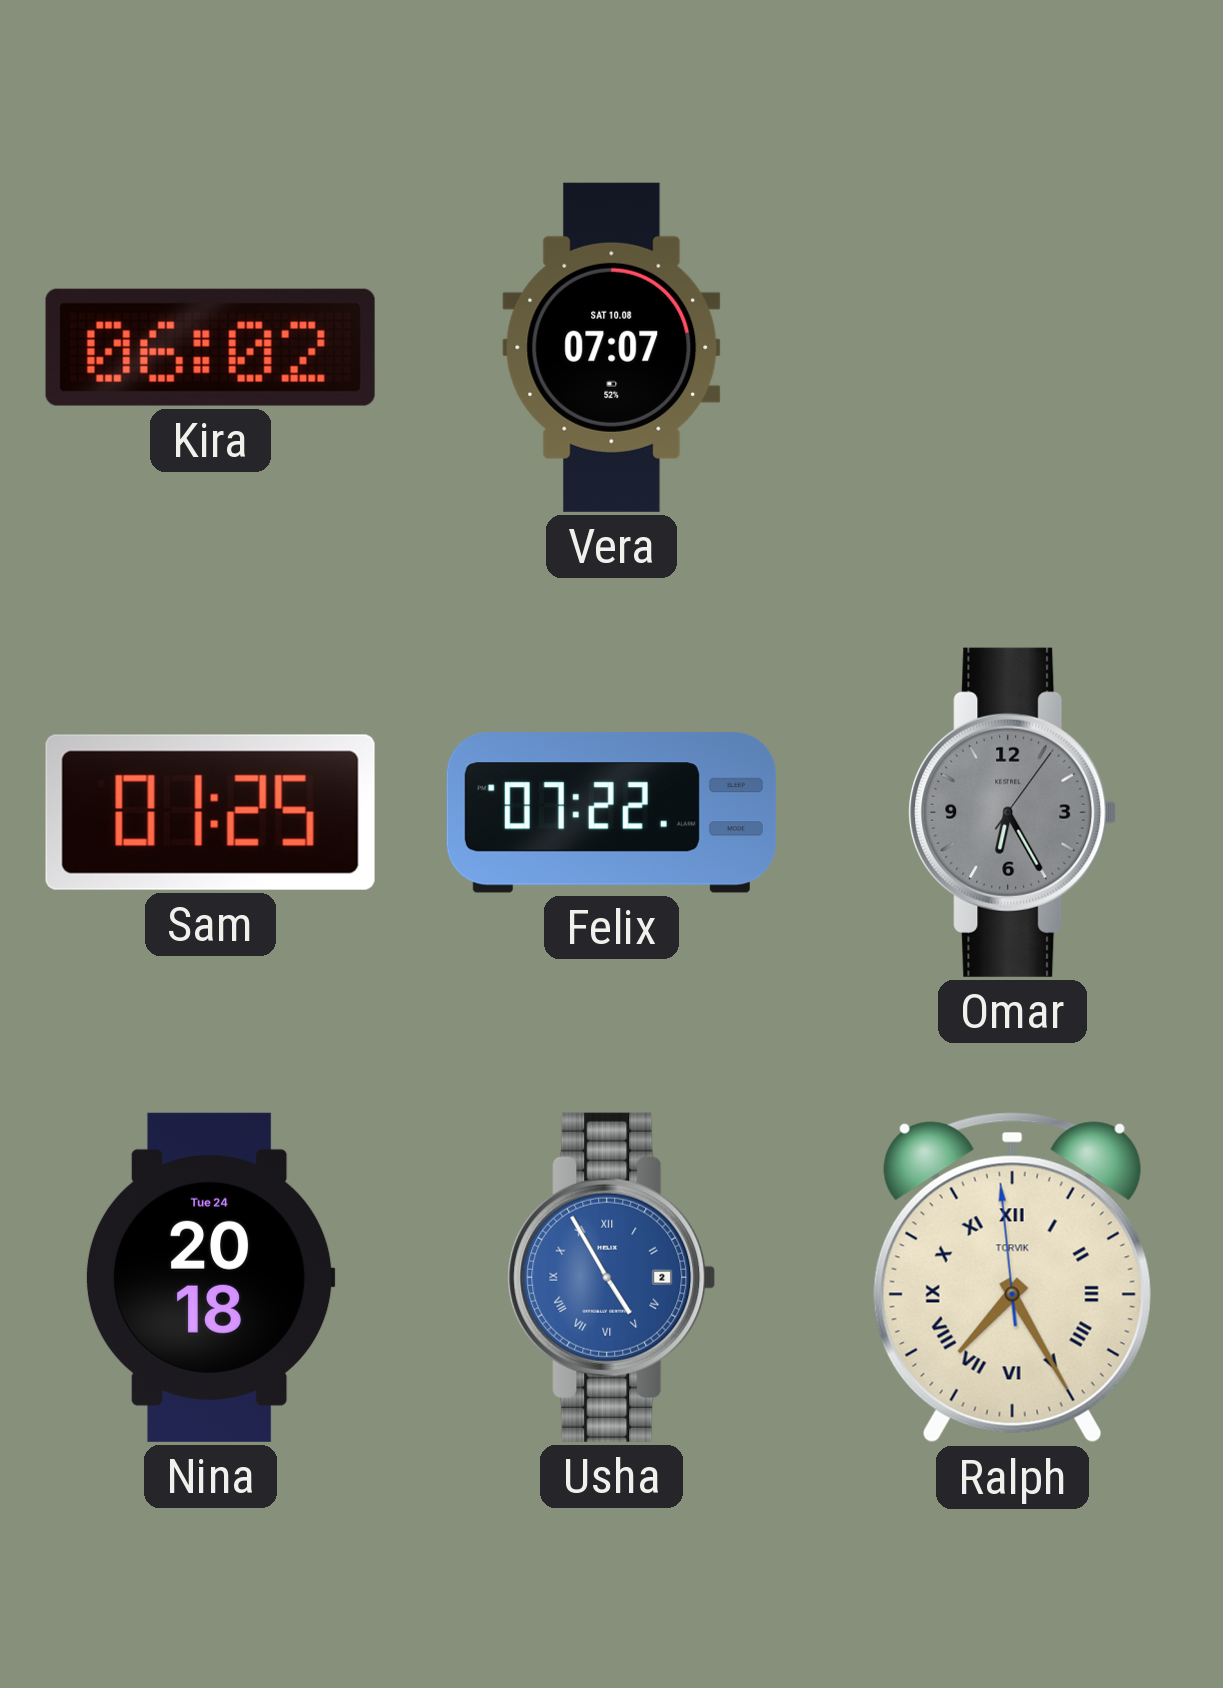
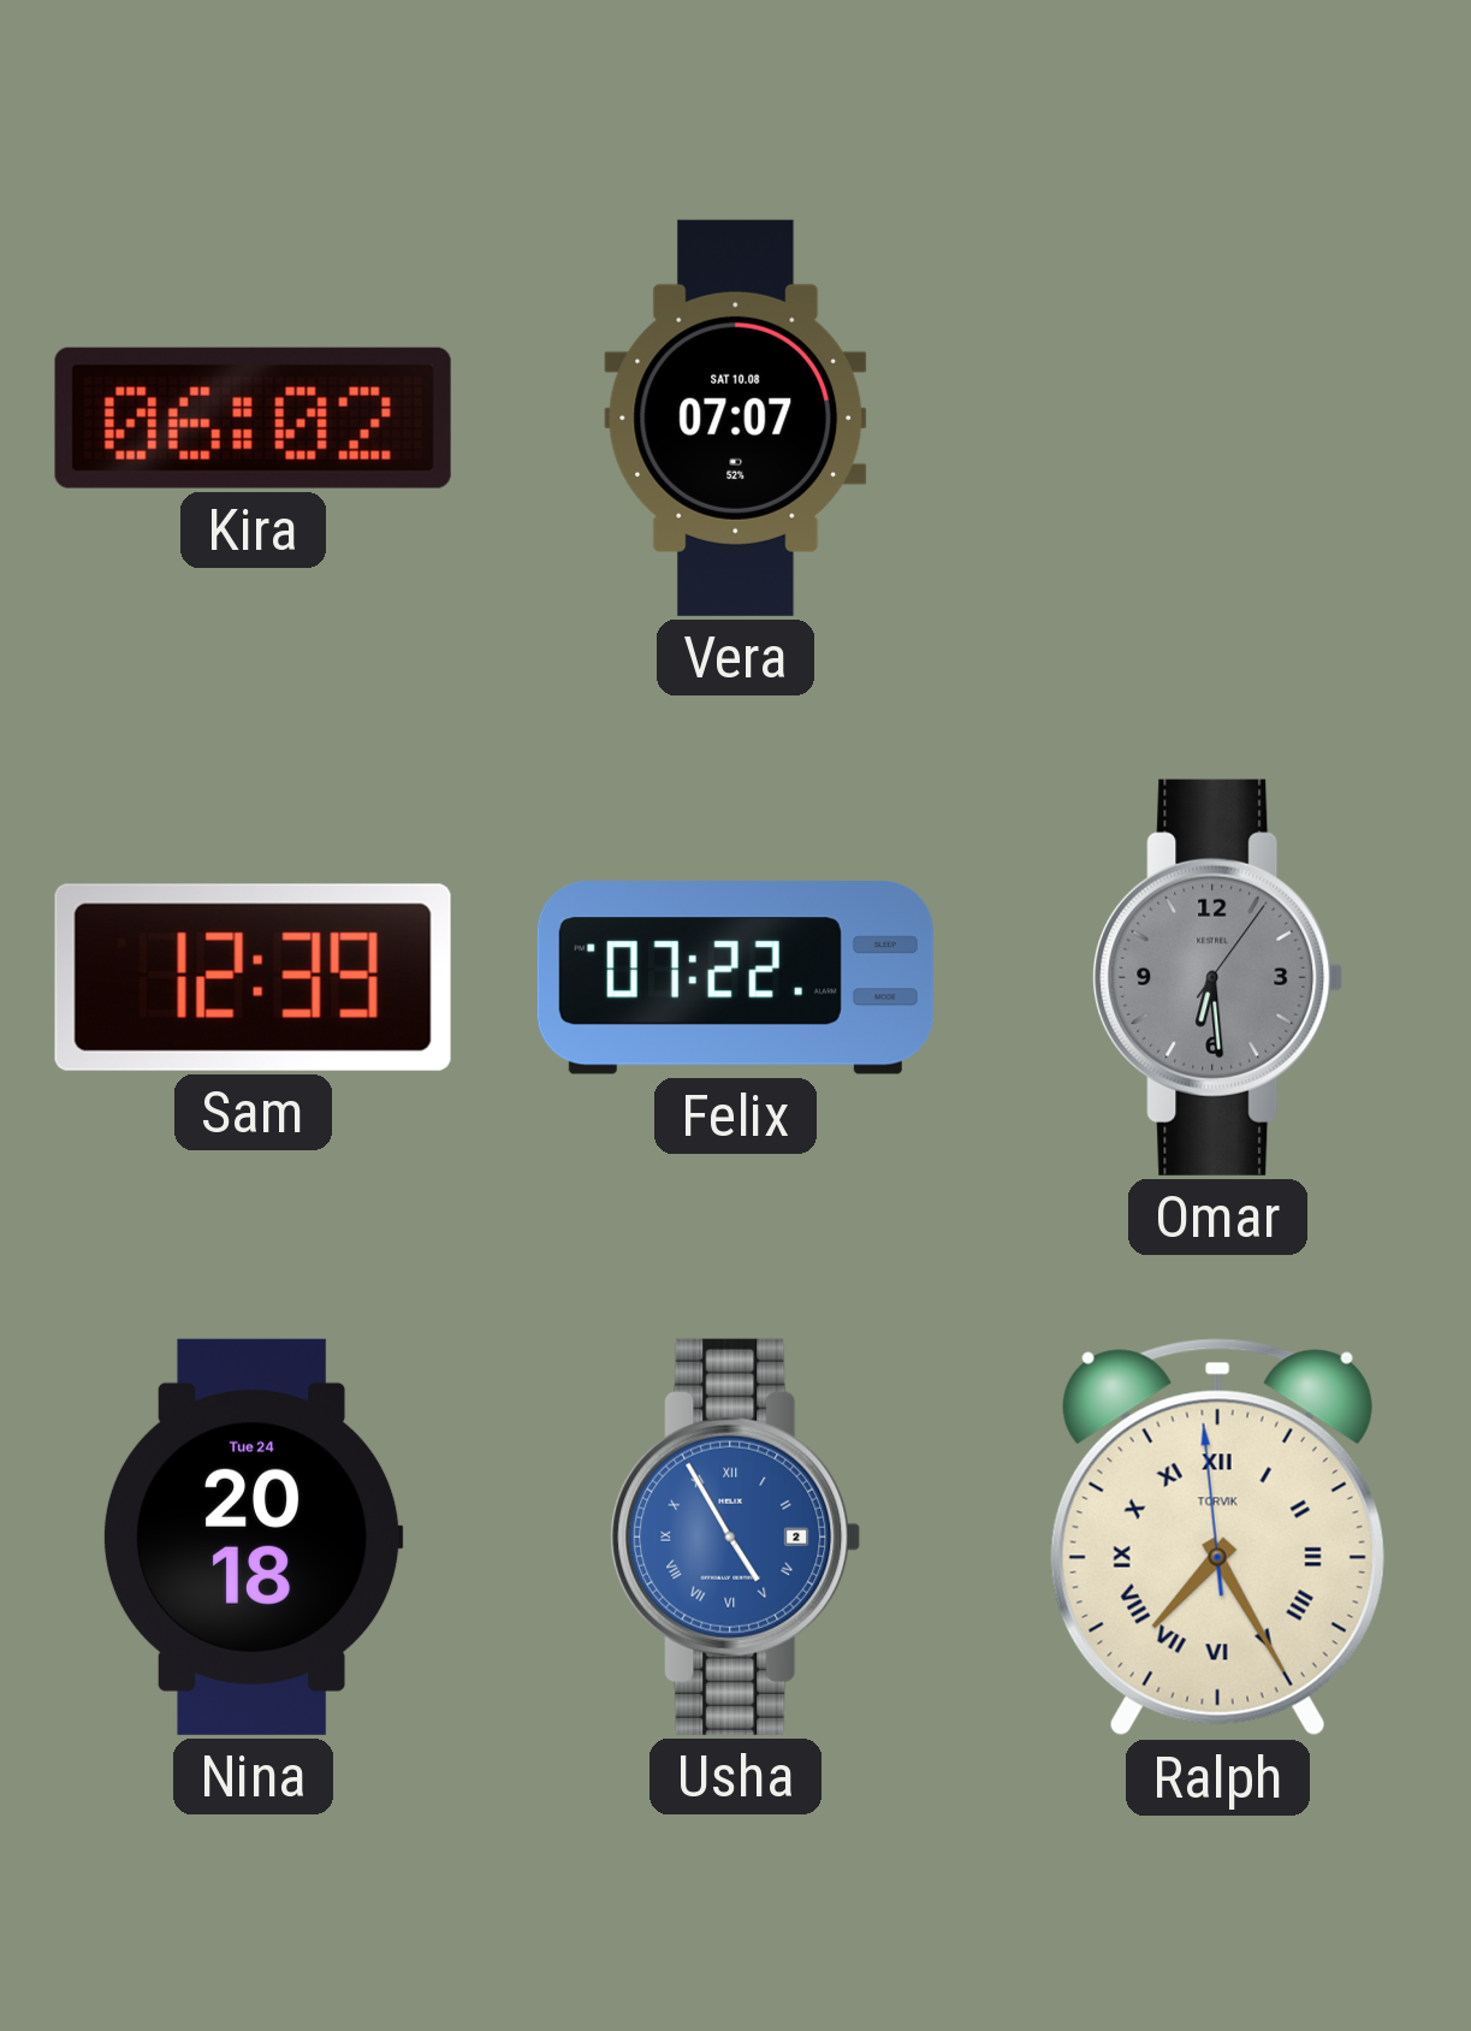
Sam: 01:25 -> 12:39
Omar: 6:25 -> 6:29
